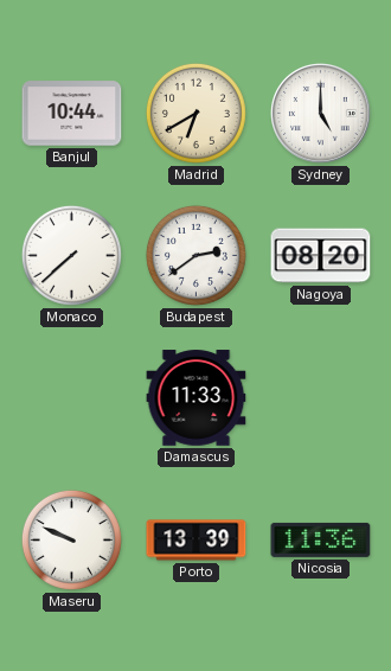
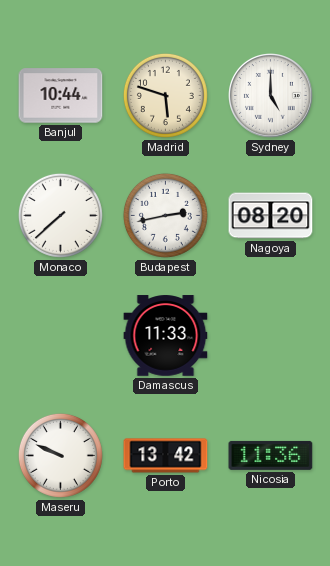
Madrid: 6:40 -> 5:48
Budapest: 2:39 -> 2:43
Porto: 13:39 -> 13:42
